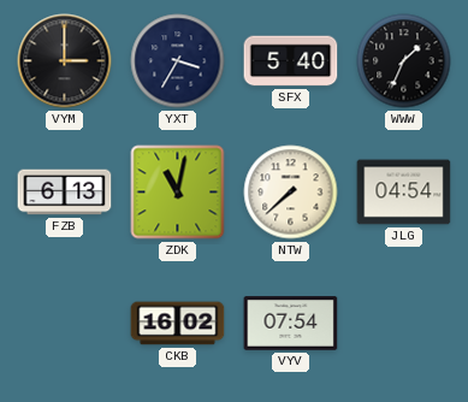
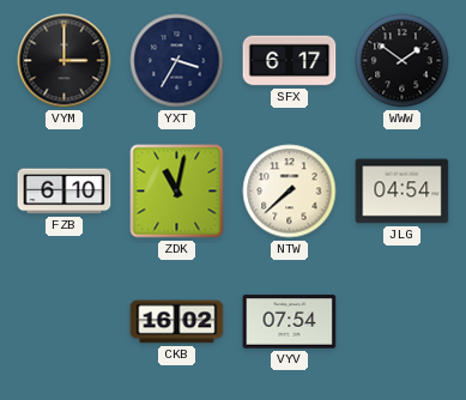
SFX: 5:40 -> 6:17
WWW: 1:34 -> 1:51
FZB: 6:13 -> 6:10
